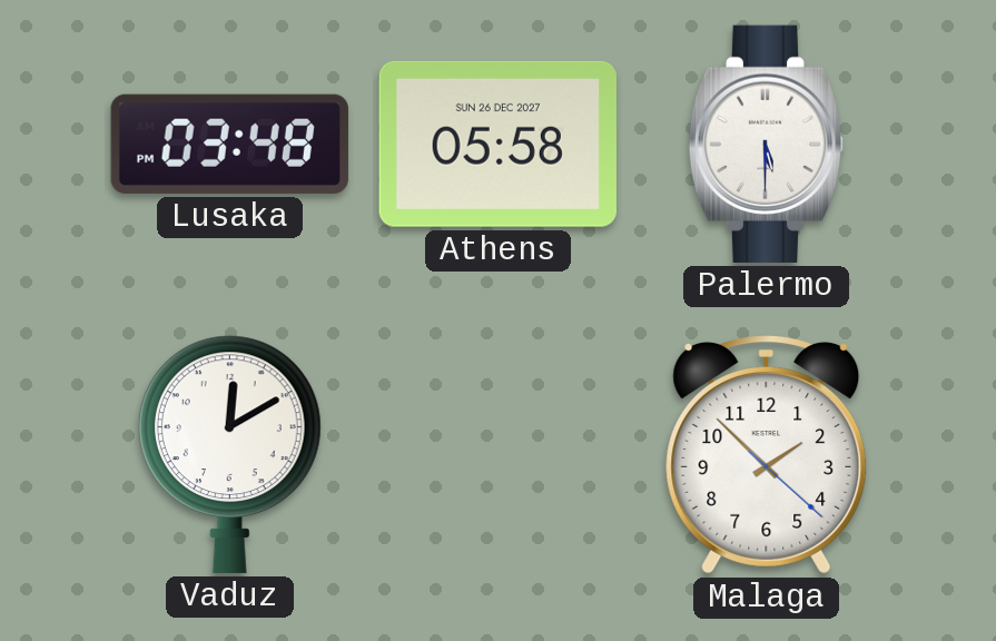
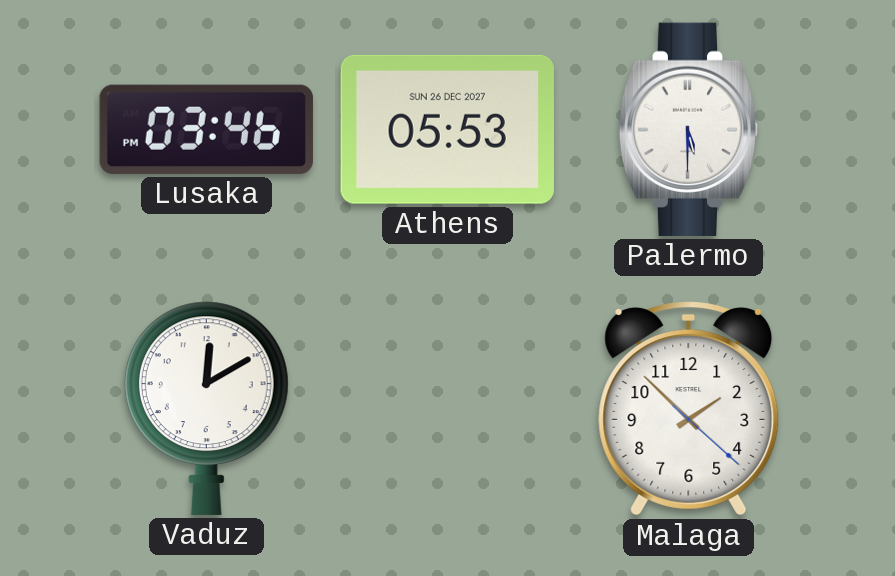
Lusaka: 03:48 -> 03:46
Athens: 05:58 -> 05:53
